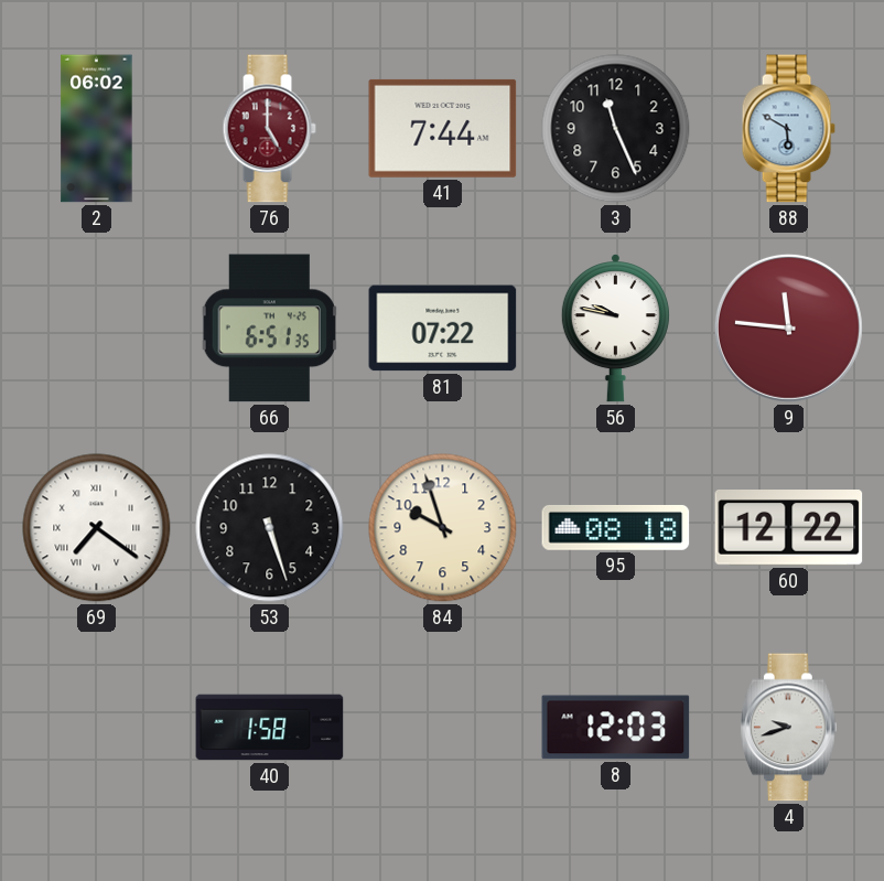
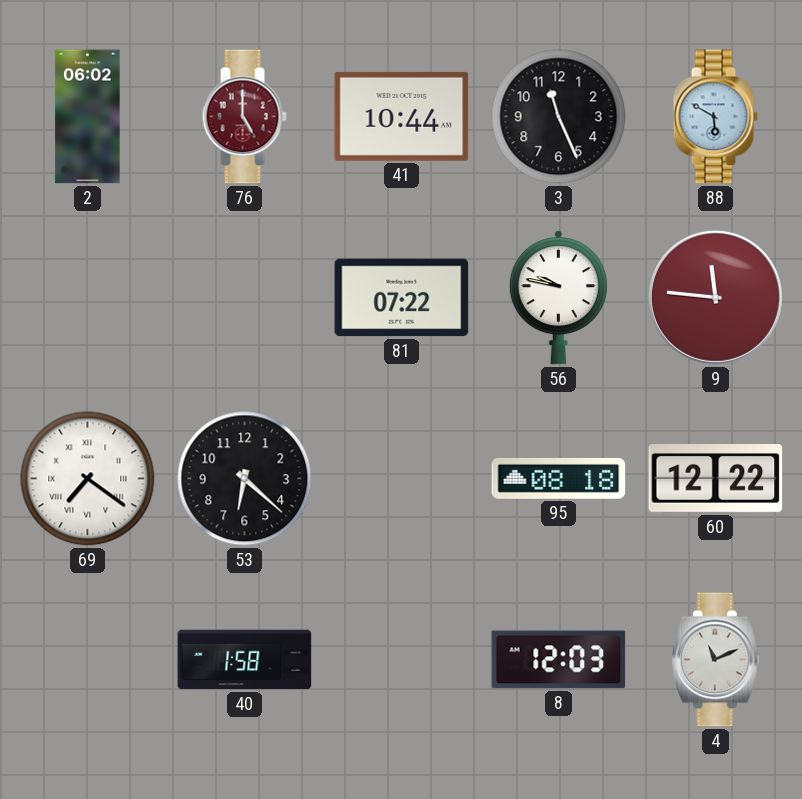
41: 7:44 -> 10:44
66: 6:51 -> none
53: 5:27 -> 6:22
84: 9:57 -> none
4: 9:42 -> 11:11
